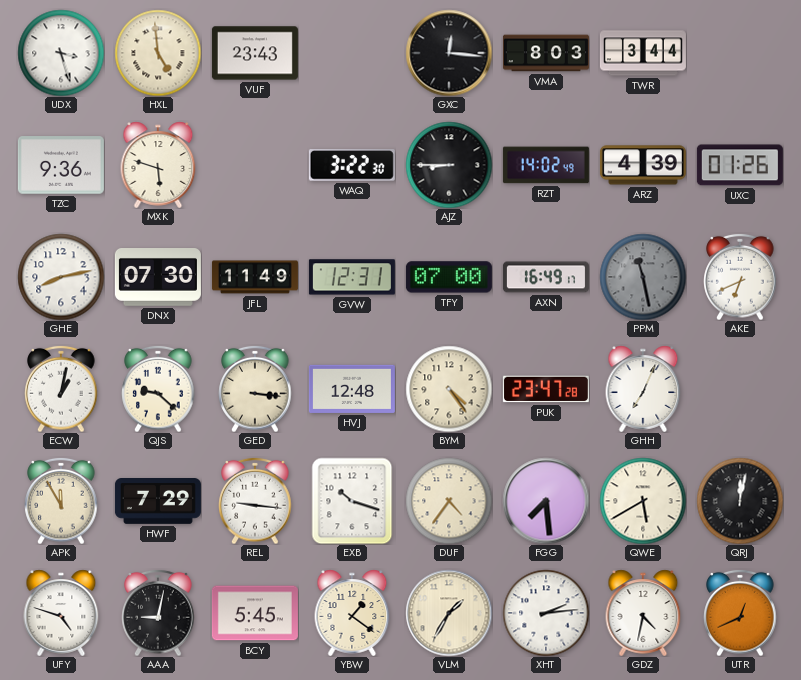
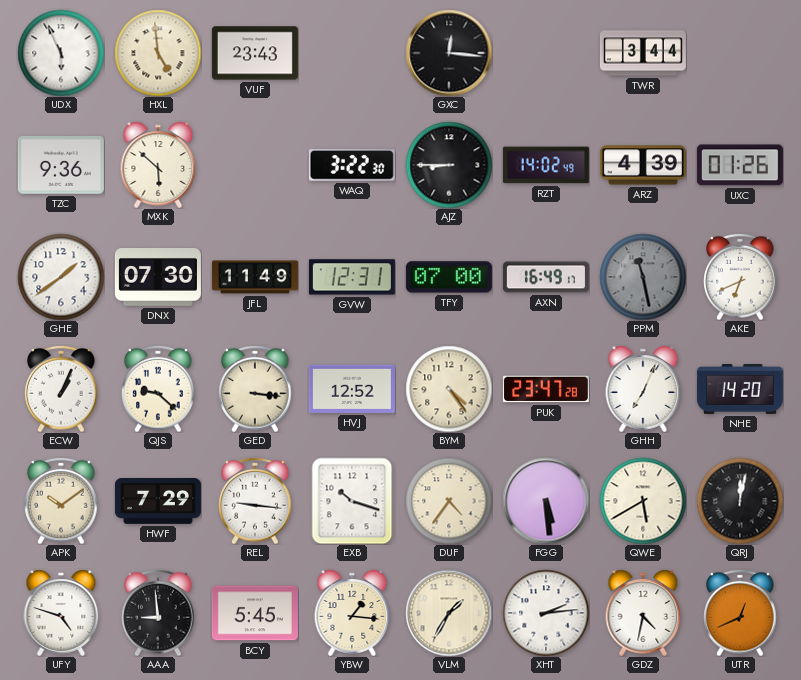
UDX: 3:27 -> 5:56
VMA: 8:03 -> none
MXK: 5:48 -> 5:52
GHE: 8:13 -> 1:39
ECW: 1:02 -> 1:04
HVJ: 12:48 -> 12:52
NHE: none -> 14:20
APK: 11:55 -> 10:09
FGG: 7:29 -> 5:29
AAA: 9:02 -> 8:59
YBW: 1:21 -> 1:16
